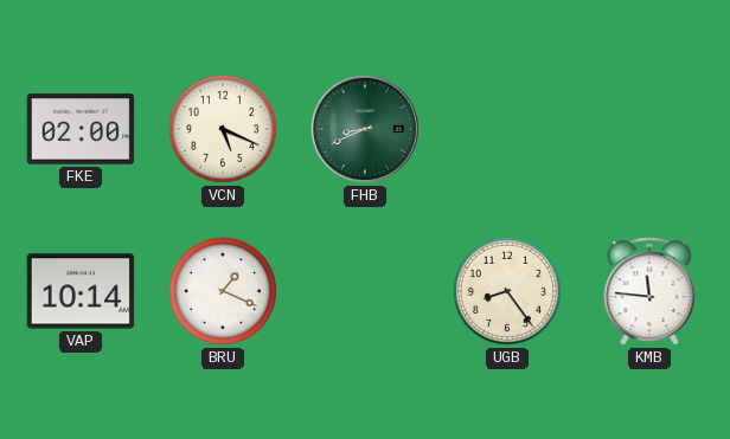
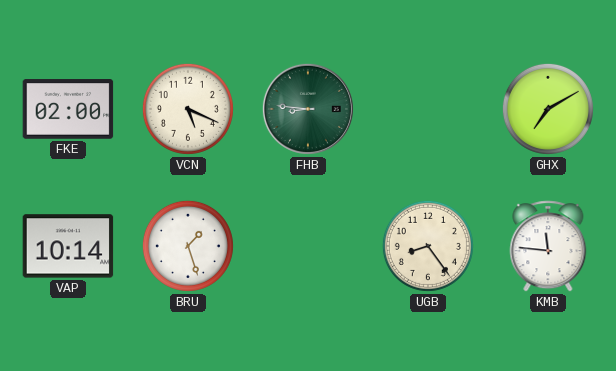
FHB: 8:41 -> 8:46
GHX: none -> 7:10
BRU: 1:19 -> 1:27
